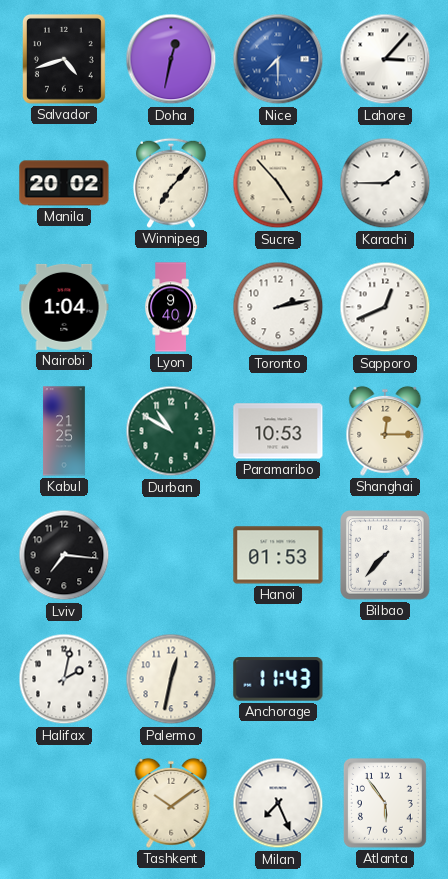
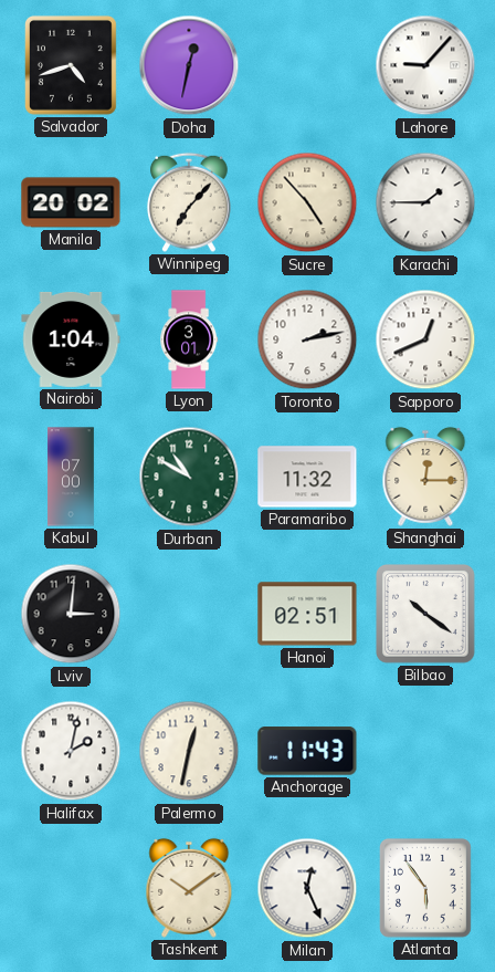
Nice: 7:30 -> none
Lahore: 3:07 -> 9:07
Lyon: 9:40 -> 3:01
Kabul: 21:25 -> 07:00
Paramaribo: 10:53 -> 11:32
Lviv: 7:16 -> 3:01
Hanoi: 01:53 -> 02:51
Bilbao: 7:37 -> 10:21
Milan: 7:26 -> 12:26
